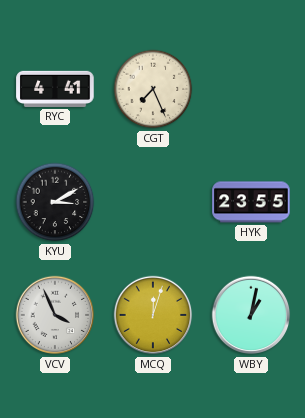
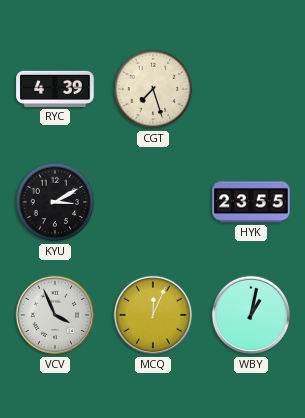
RYC: 4:41 -> 4:39
CGT: 7:26 -> 7:27
MCQ: 12:03 -> 12:04
